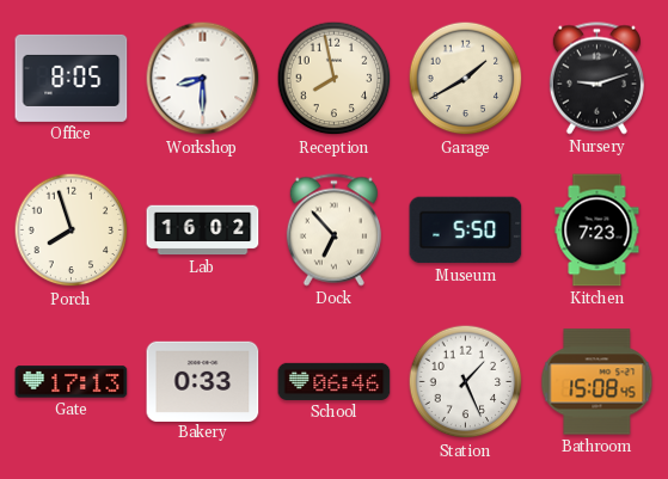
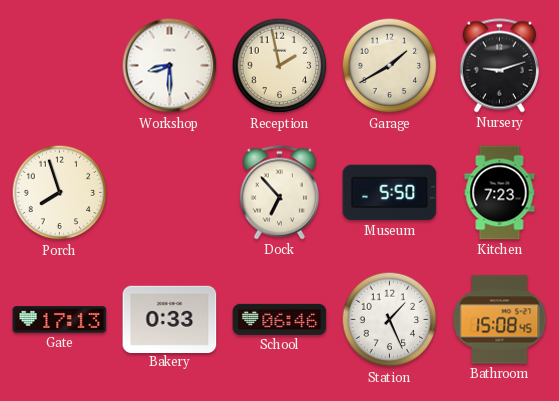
Office: 8:05 -> none
Reception: 7:58 -> 1:58
Lab: 16:02 -> none
